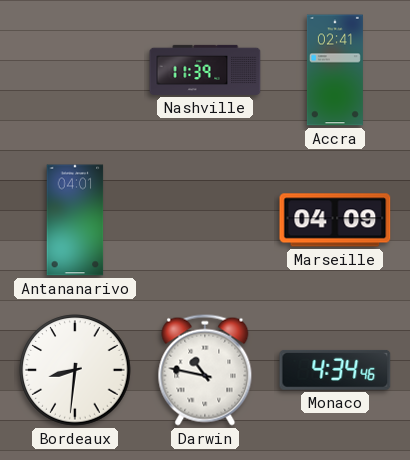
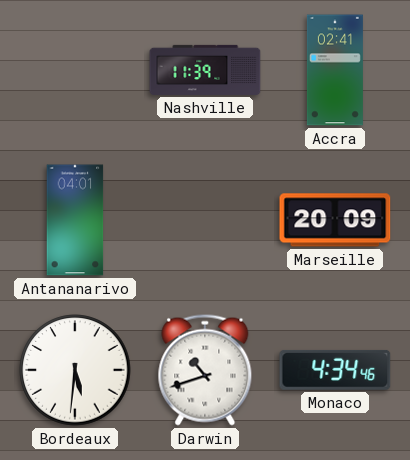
Marseille: 04:09 -> 20:09
Bordeaux: 8:31 -> 5:31
Darwin: 10:47 -> 10:42
